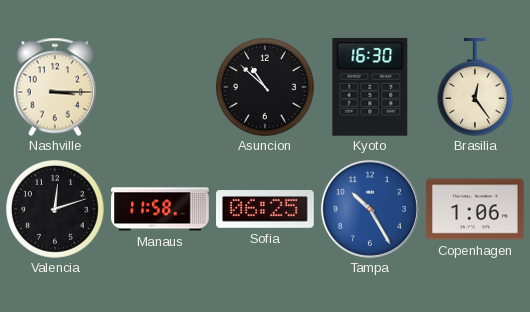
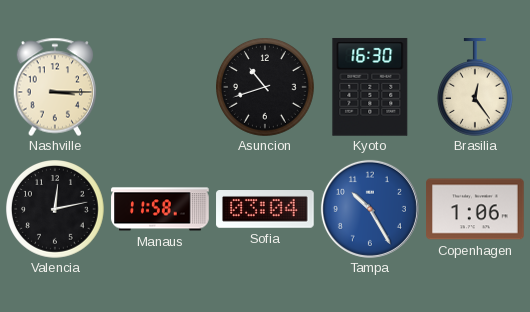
Asuncion: 10:52 -> 10:42
Valencia: 12:12 -> 12:13
Sofia: 06:25 -> 03:04
